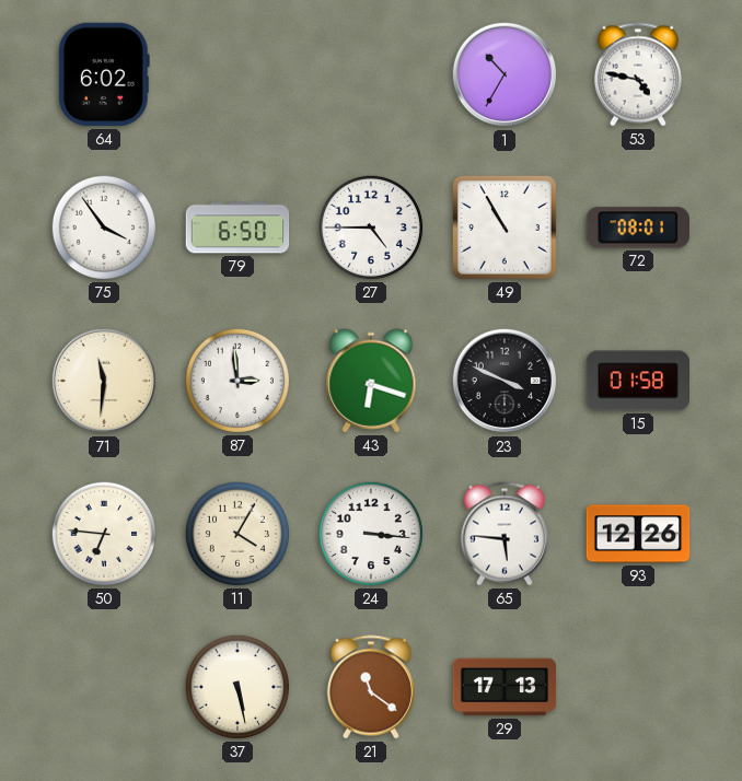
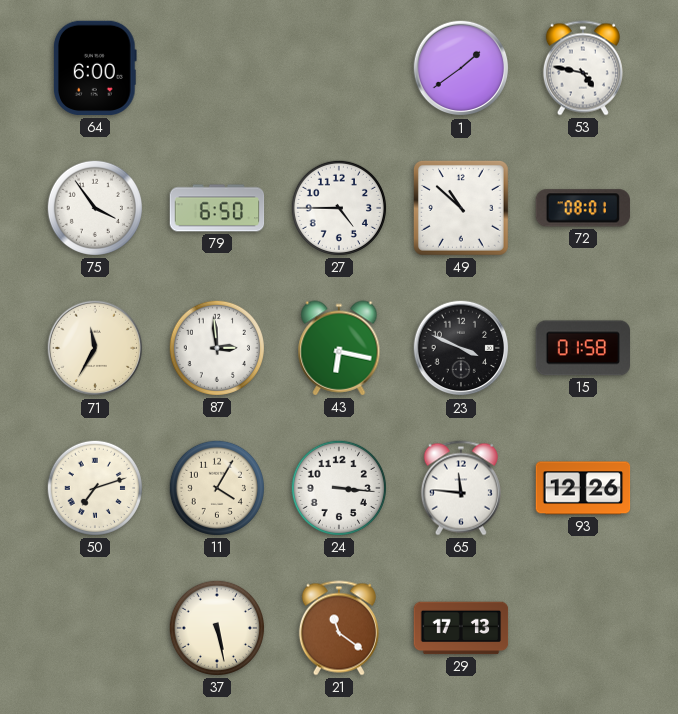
64: 6:02 -> 6:00
1: 10:35 -> 1:39
49: 10:55 -> 10:52
71: 11:31 -> 11:35
43: 6:18 -> 6:17
50: 6:46 -> 7:12
65: 5:46 -> 11:46
